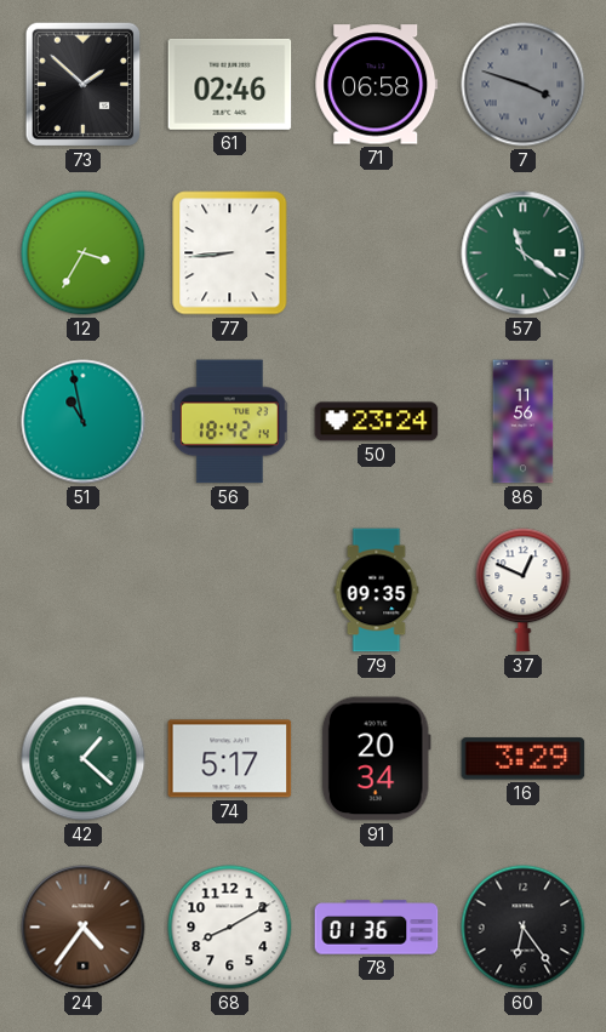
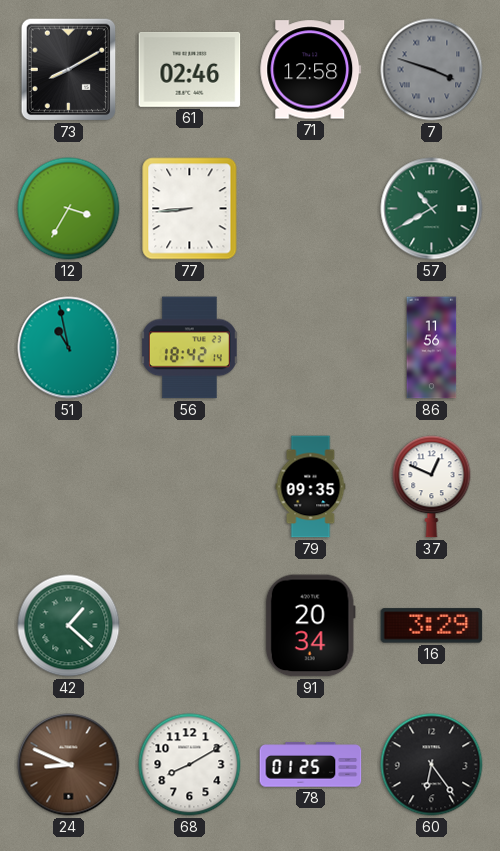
73: 1:52 -> 8:10
71: 06:58 -> 12:58
57: 11:21 -> 10:40
50: 23:24 -> none
74: 5:17 -> none
24: 4:36 -> 8:49
78: 01:36 -> 01:25
